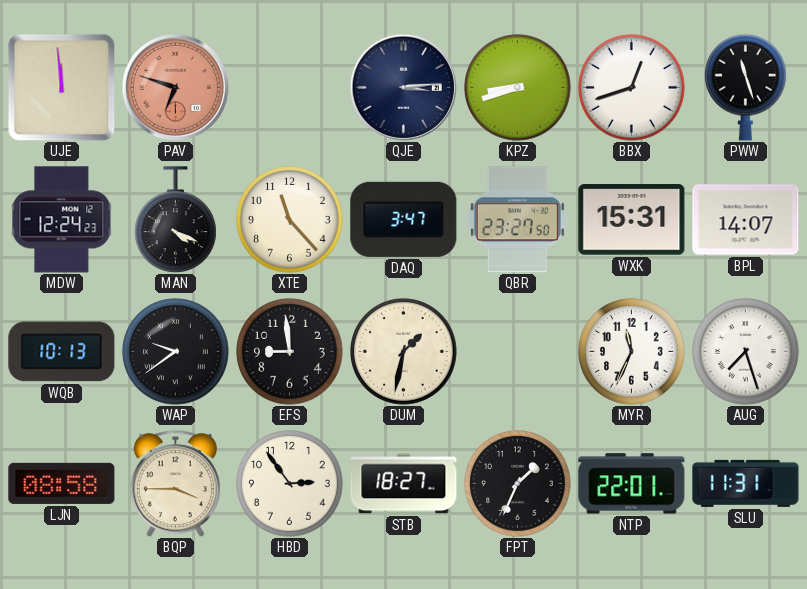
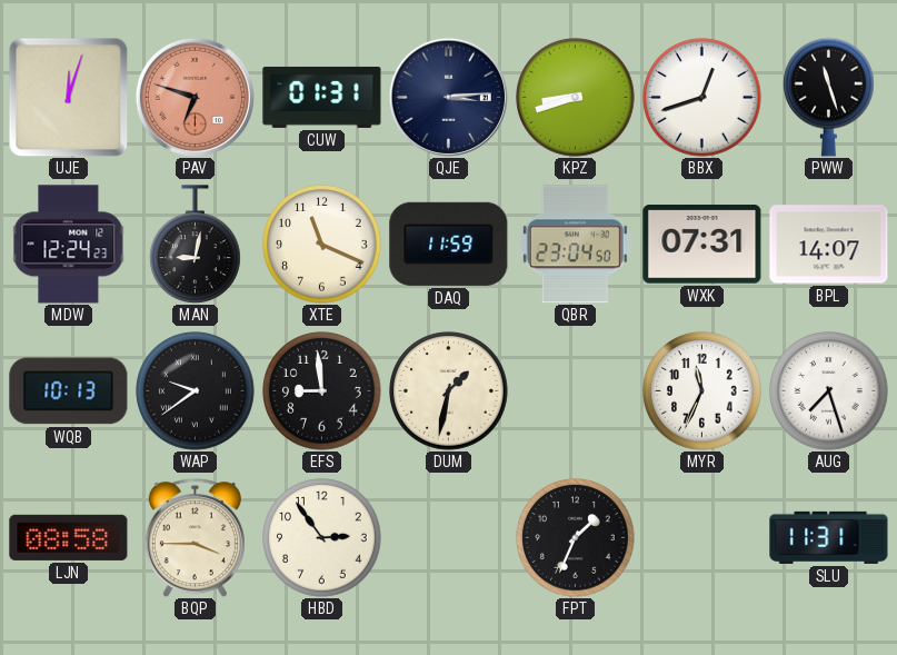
UJE: 11:59 -> 12:03
CUW: none -> 01:31
MAN: 4:19 -> 9:02
XTE: 11:23 -> 11:19
DAQ: 3:47 -> 11:59
QBR: 23:27 -> 23:04
WXK: 15:31 -> 07:31
STB: 18:27 -> none
NTP: 22:01 -> none
